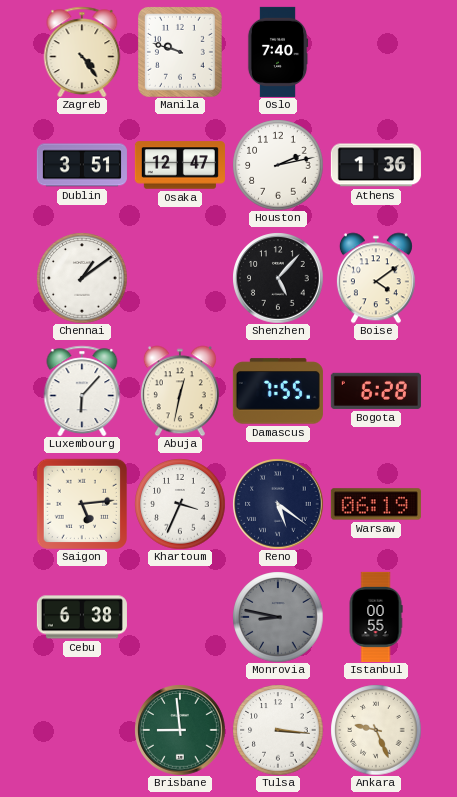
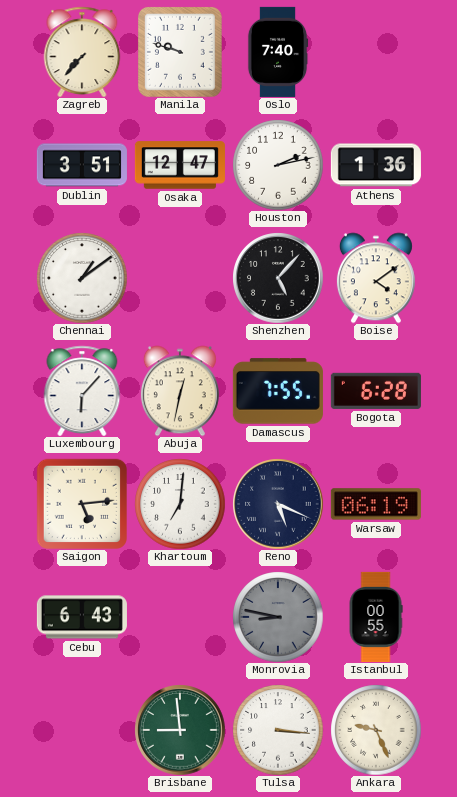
Zagreb: 4:24 -> 7:37
Khartoum: 3:34 -> 7:01
Reno: 5:21 -> 5:19
Cebu: 6:38 -> 6:43
